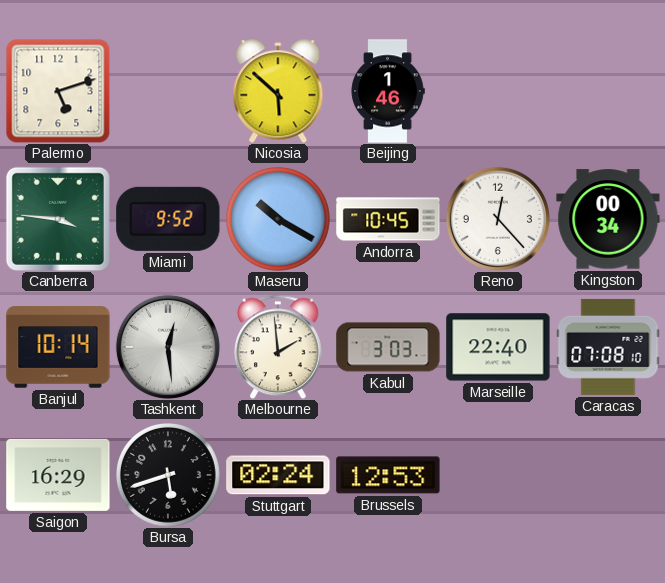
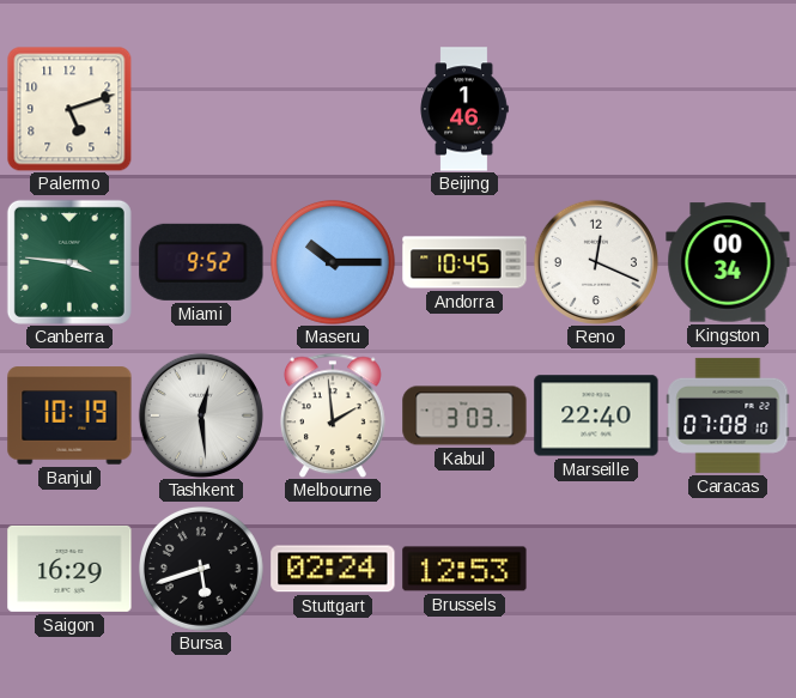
Nicosia: 5:52 -> none
Maseru: 10:20 -> 10:15
Reno: 12:23 -> 12:19
Banjul: 10:14 -> 10:19
